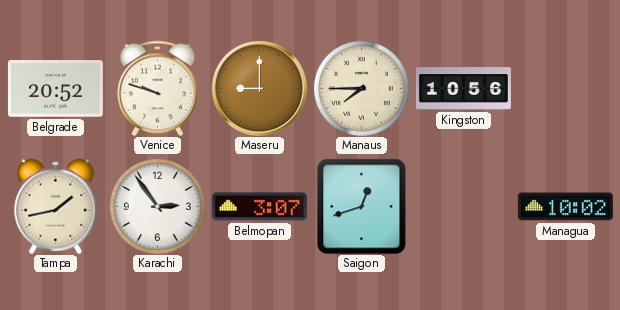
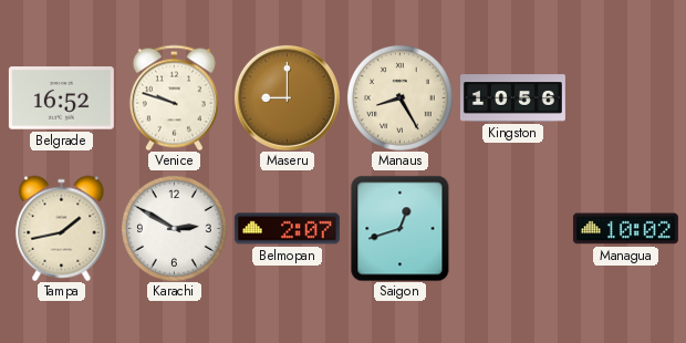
Belgrade: 20:52 -> 16:52
Manaus: 7:45 -> 8:25
Karachi: 2:54 -> 2:50
Belmopan: 3:07 -> 2:07
